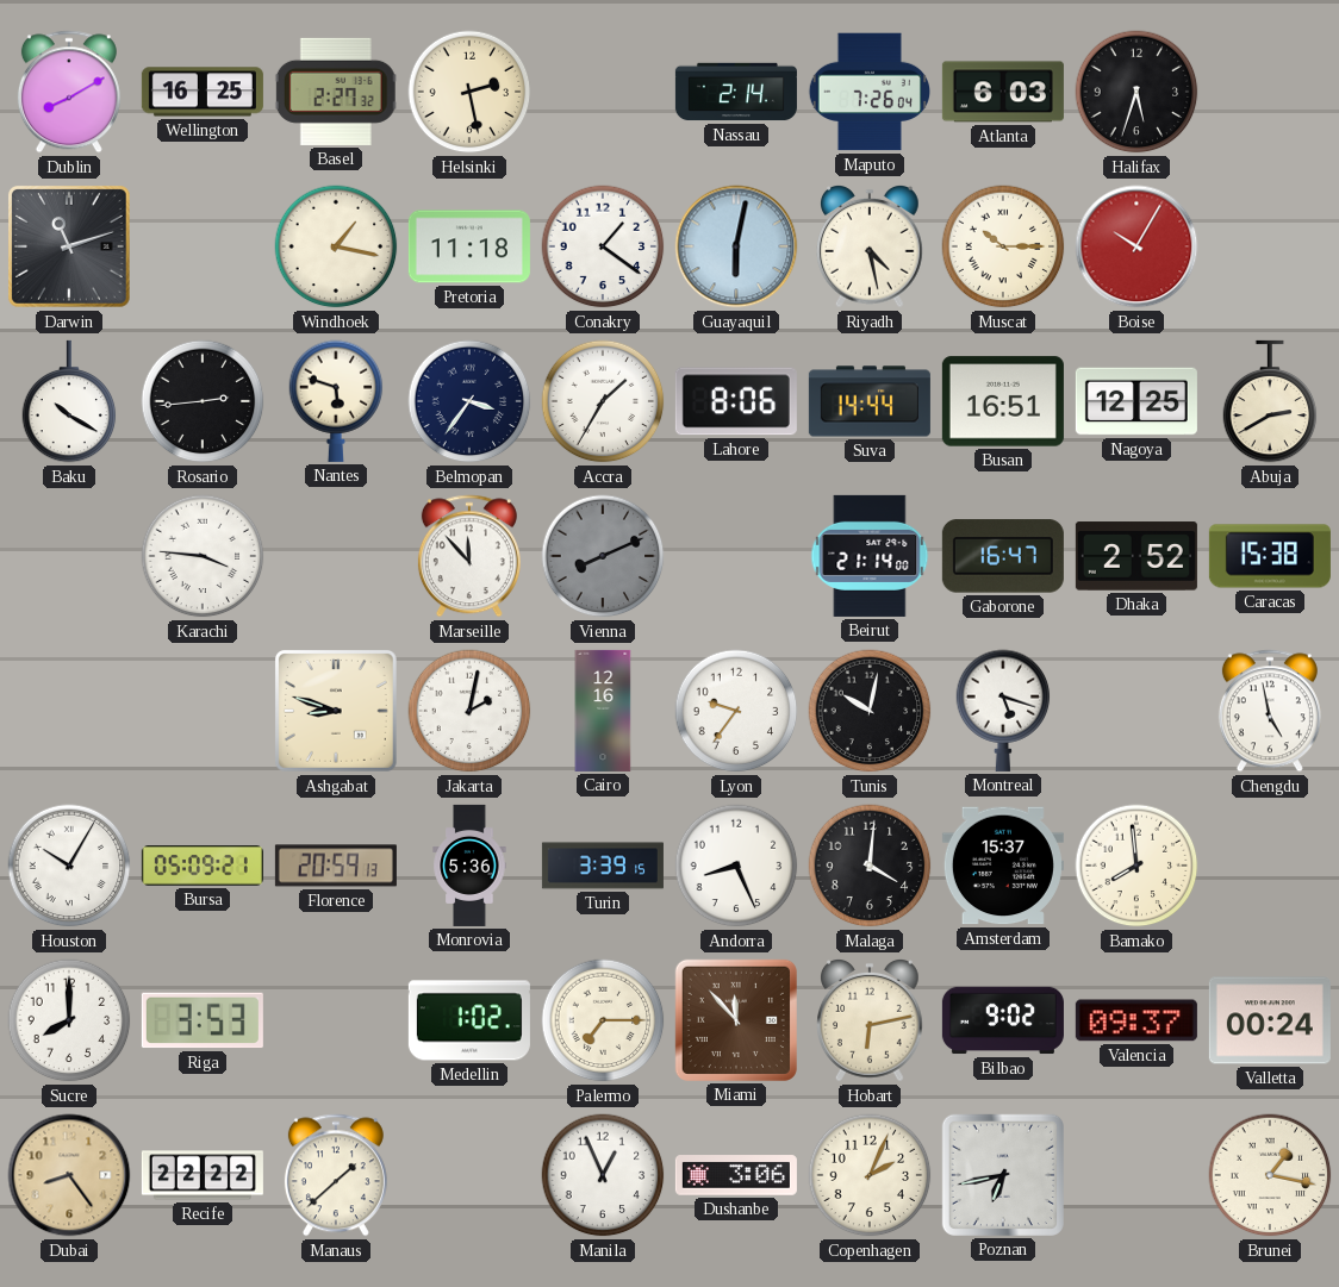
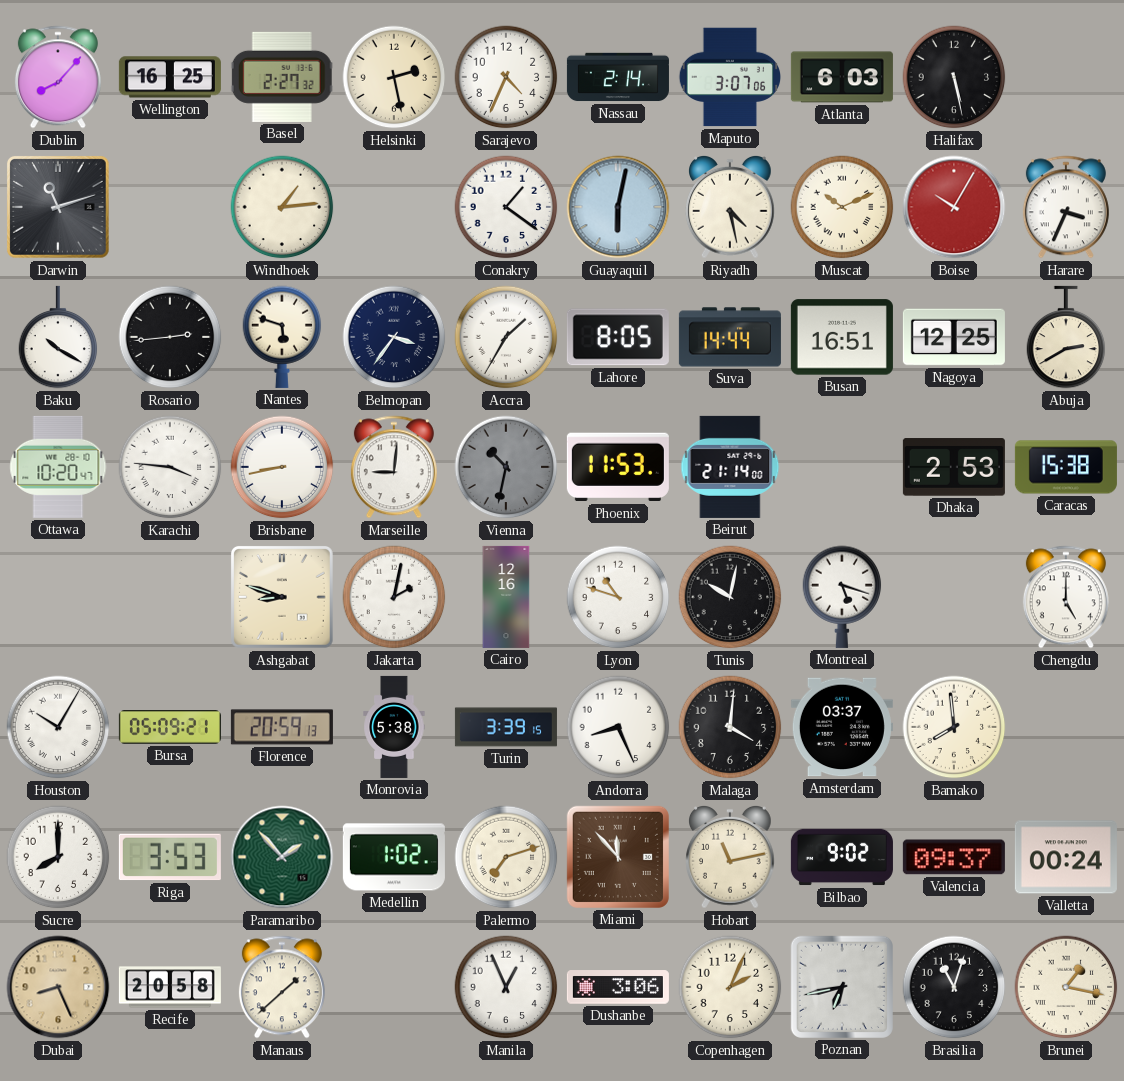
Dublin: 8:10 -> 8:07
Sarajevo: none -> 4:34
Maputo: 7:26 -> 3:07
Halifax: 5:33 -> 5:28
Windhoek: 1:17 -> 1:14
Pretoria: 11:18 -> none
Muscat: 10:15 -> 10:11
Harare: none -> 3:34
Lahore: 8:06 -> 8:05
Ottawa: none -> 10:20
Brisbane: none -> 8:43
Marseille: 11:53 -> 9:01
Vienna: 8:11 -> 10:32
Phoenix: none -> 11:53
Gaborone: 16:47 -> none
Dhaka: 2:52 -> 2:53
Lyon: 9:36 -> 10:48
Chengdu: 4:58 -> 5:00
Monrovia: 5:36 -> 5:38
Amsterdam: 15:37 -> 03:37
Paramaribo: none -> 1:53
Palermo: 7:15 -> 7:12
Hobart: 6:13 -> 11:13
Dubai: 8:24 -> 8:26
Recife: 22:22 -> 20:58
Brasilia: none -> 11:03
